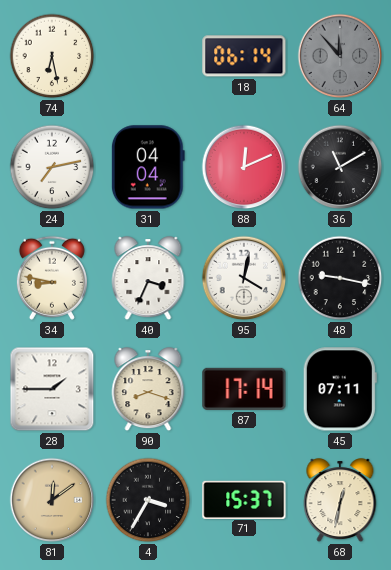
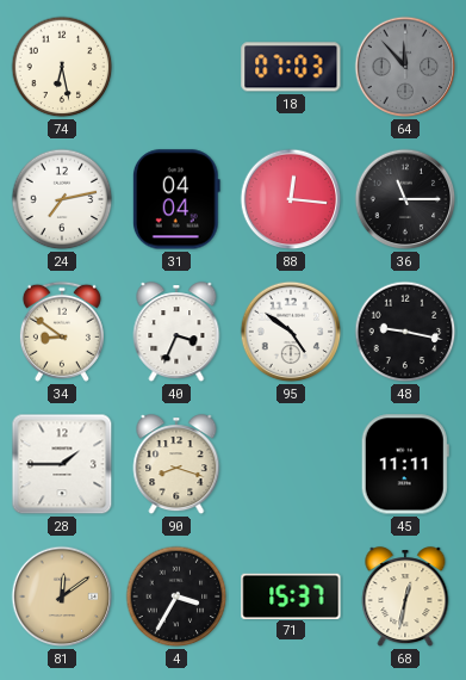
18: 06:14 -> 07:03
88: 12:11 -> 12:16
36: 11:10 -> 11:15
34: 8:47 -> 8:51
95: 4:02 -> 4:51
87: 17:14 -> none
45: 07:11 -> 11:11
